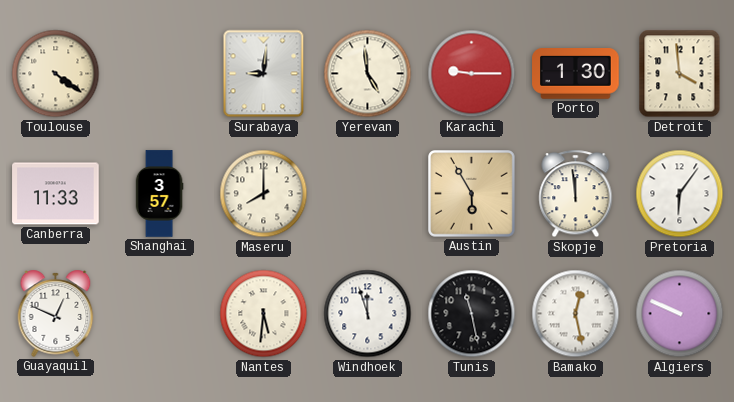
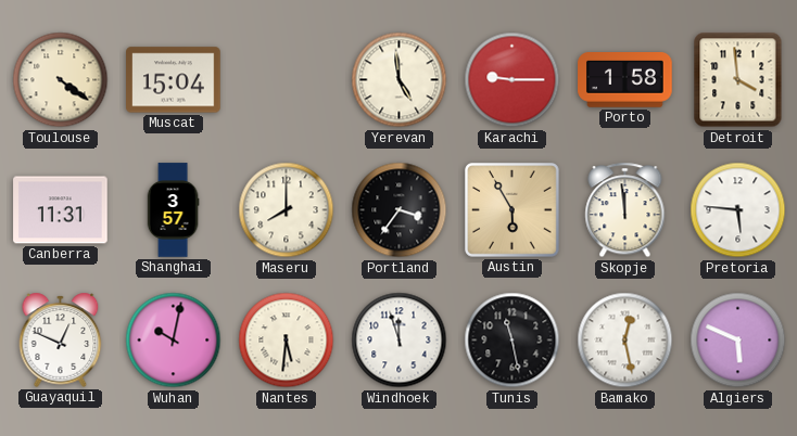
Muscat: none -> 15:04
Surabaya: 9:01 -> none
Porto: 1:30 -> 1:58
Canberra: 11:33 -> 11:31
Portland: none -> 3:36
Pretoria: 6:06 -> 5:46
Wuhan: none -> 10:02
Algiers: 9:49 -> 5:49
